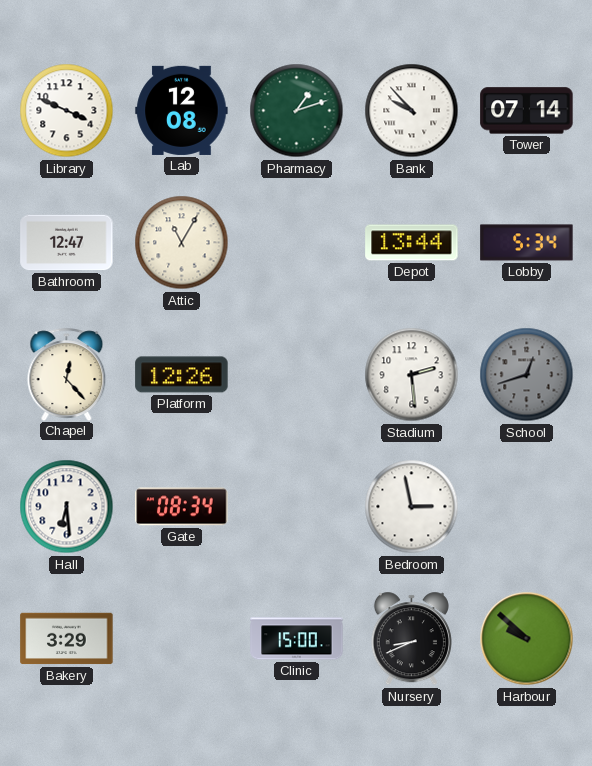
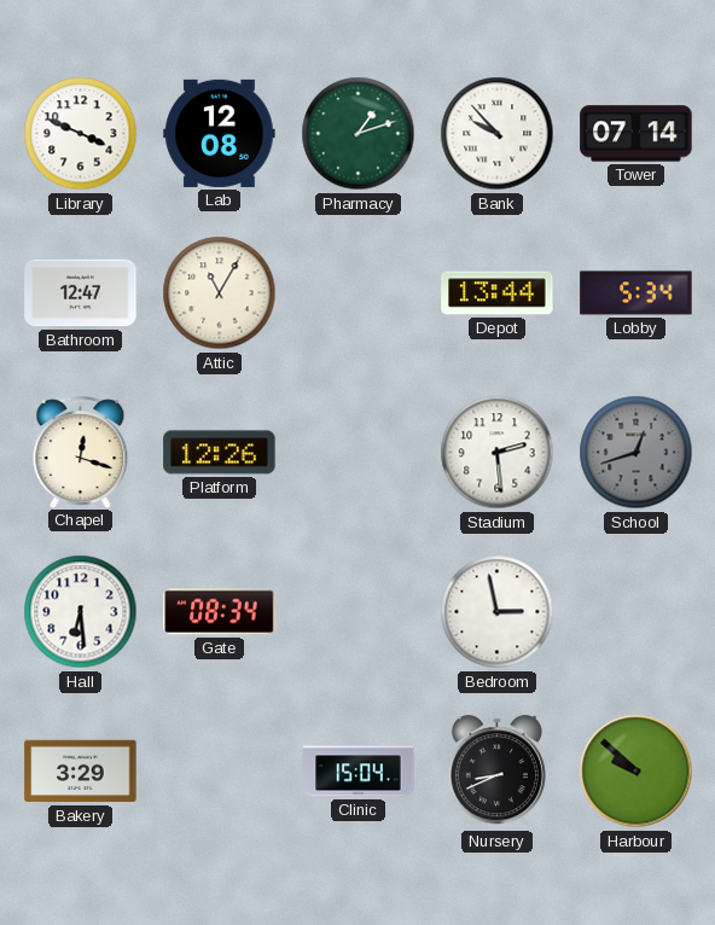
Chapel: 12:23 -> 12:18
Clinic: 15:00 -> 15:04
